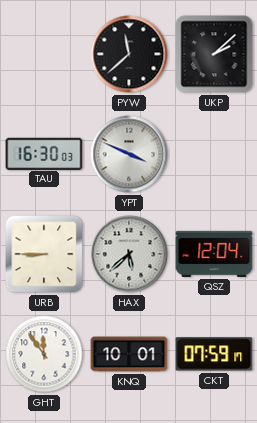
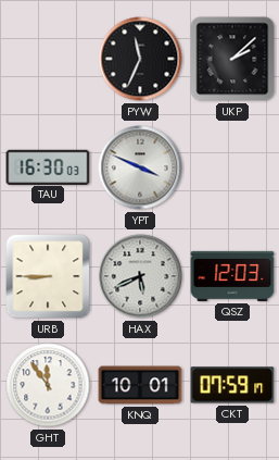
PYW: 11:38 -> 11:34
HAX: 5:38 -> 5:41
QSZ: 12:04 -> 12:03
